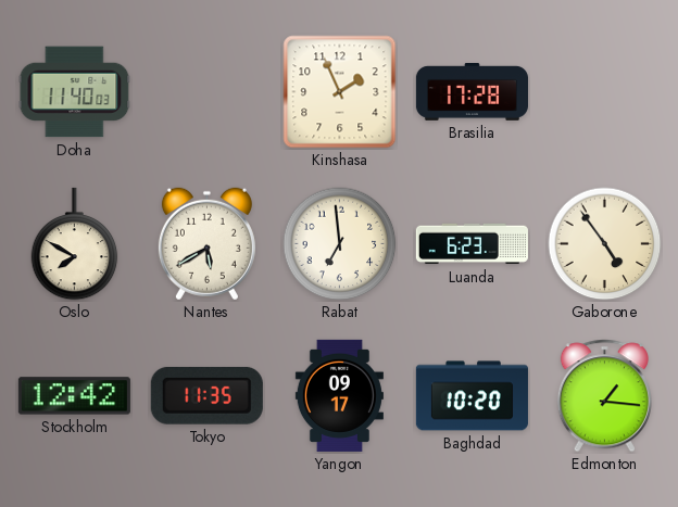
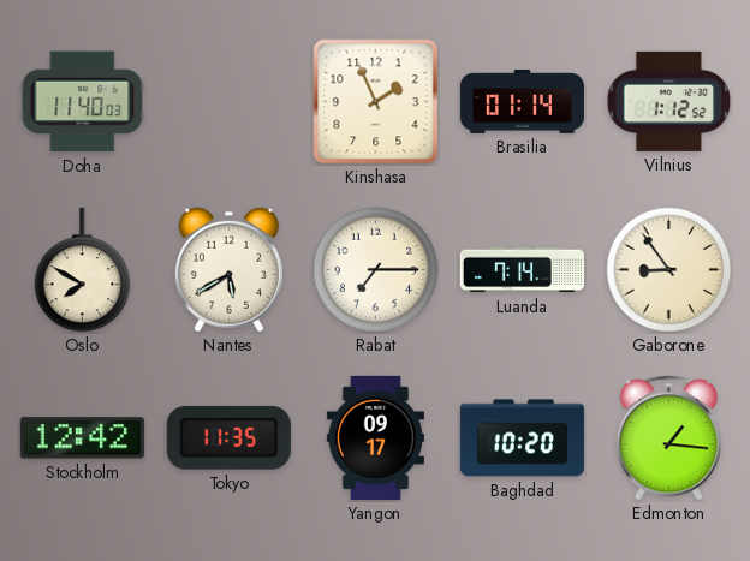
Brasilia: 17:28 -> 01:14
Vilnius: none -> 1:12
Rabat: 6:59 -> 7:15
Luanda: 6:23 -> 7:14
Gaborone: 4:54 -> 8:54
